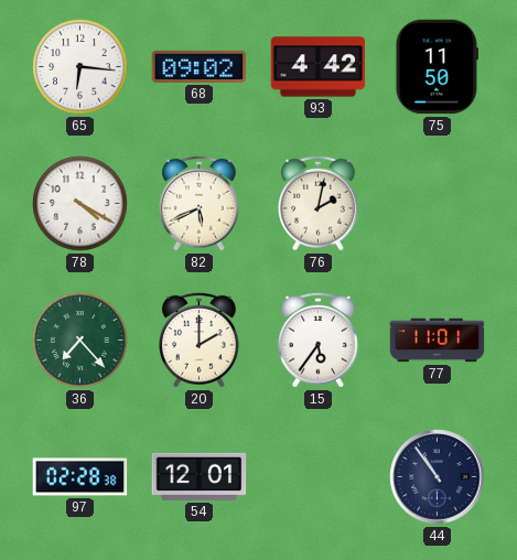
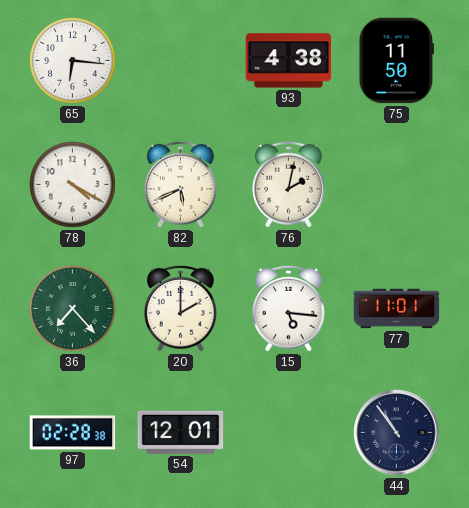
68: 09:02 -> none
93: 4:42 -> 4:38
15: 5:36 -> 5:16
